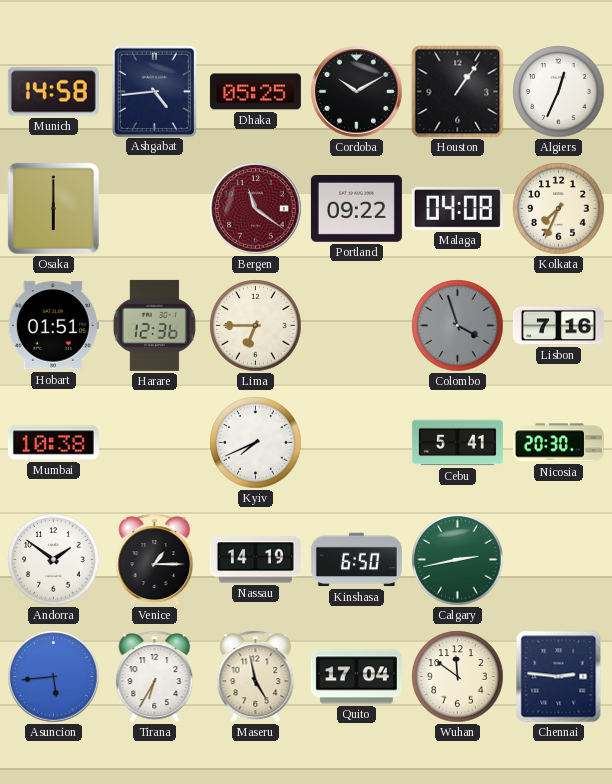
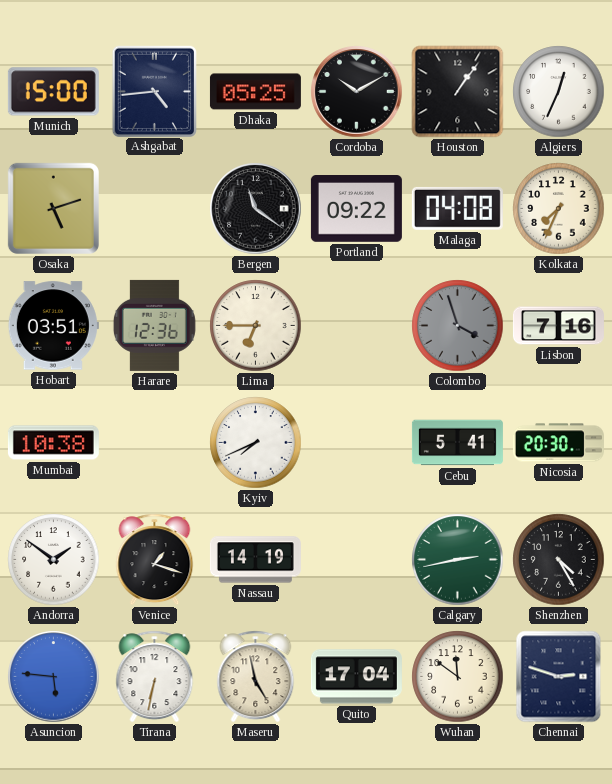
Munich: 14:58 -> 15:00
Osaka: 6:00 -> 5:12
Bergen dial: burgundy -> black
Hobart: 01:51 -> 03:51
Venice: 1:15 -> 1:18
Kinshasa: 6:50 -> none
Shenzhen: none -> 4:25
Asuncion: 5:44 -> 5:46
Tirana: 6:35 -> 6:32
Chennai: 2:46 -> 2:48
